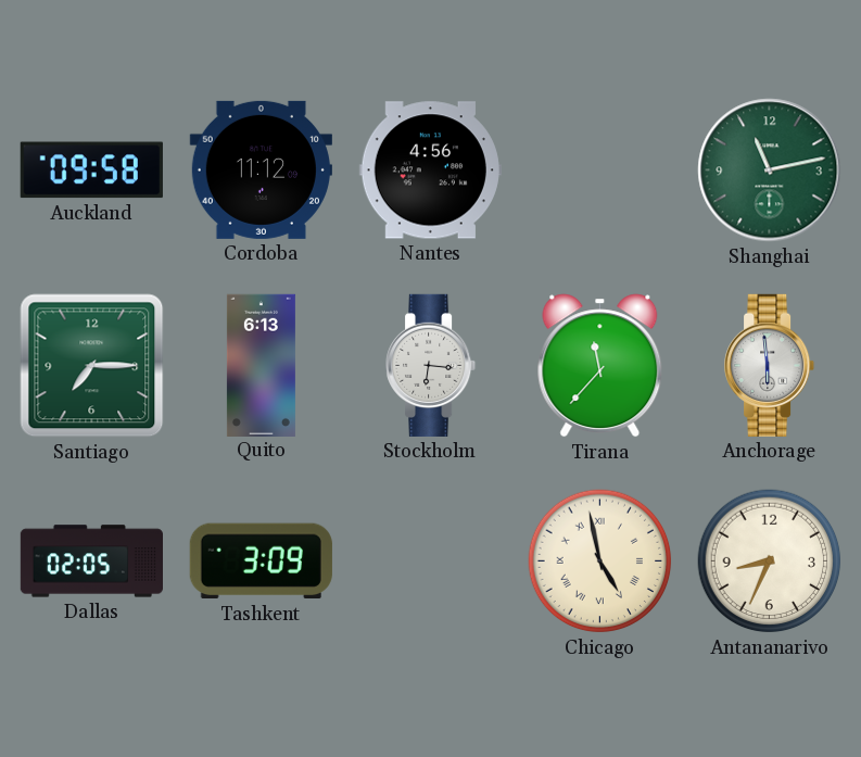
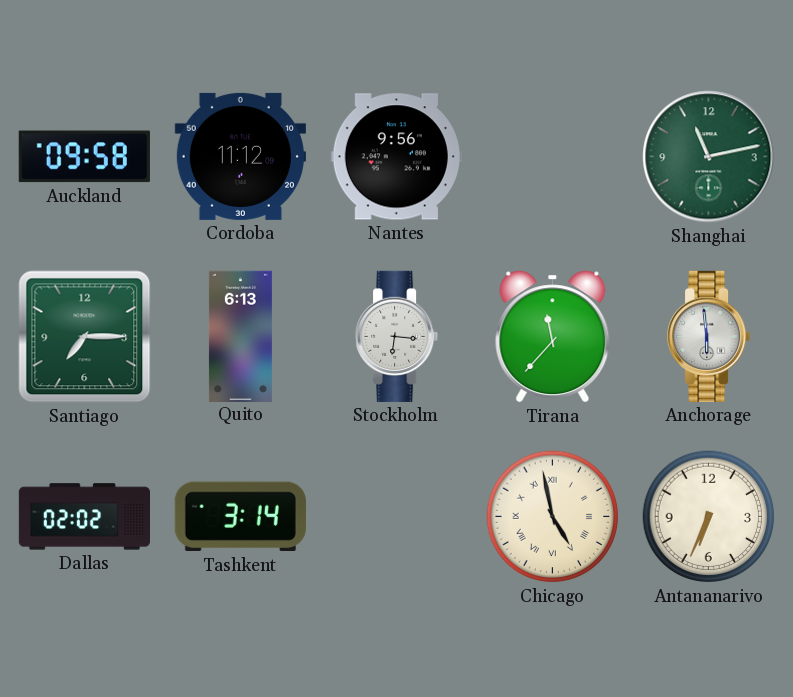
Nantes: 4:56 -> 9:56
Dallas: 02:05 -> 02:02
Tashkent: 3:09 -> 3:14
Antananarivo: 8:34 -> 6:34
